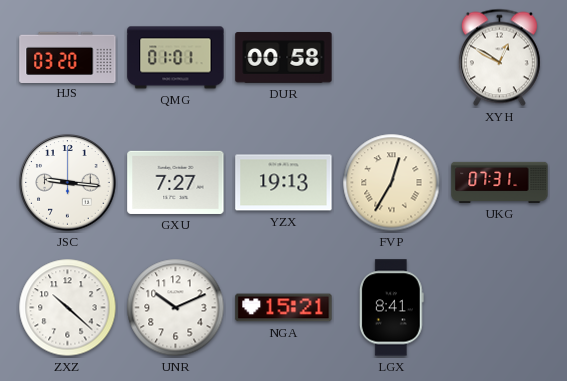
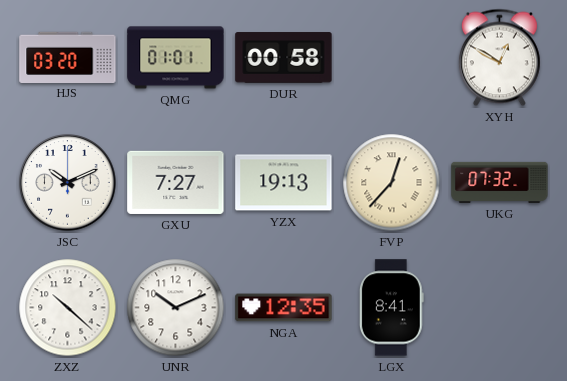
JSC: 9:16 -> 10:11
FVP: 12:35 -> 12:37
UKG: 07:31 -> 07:32
NGA: 15:21 -> 12:35
